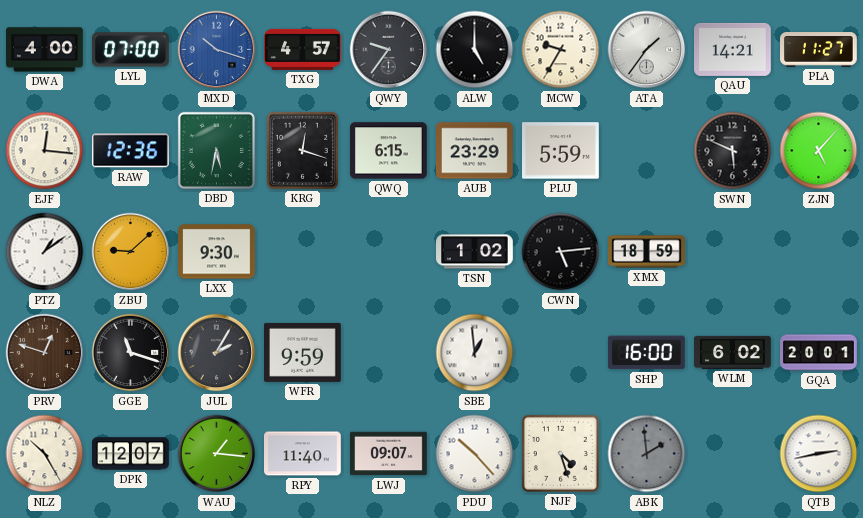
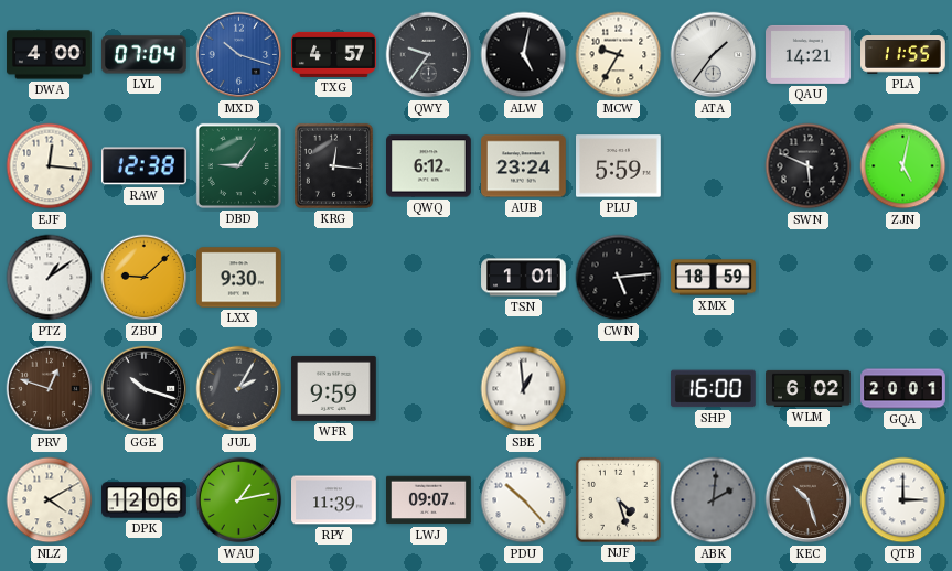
LYL: 07:00 -> 07:04
ALW: 5:00 -> 5:02
PLA: 11:27 -> 11:55
RAW: 12:36 -> 12:38
DBD: 5:32 -> 9:06
KRG: 12:18 -> 12:16
QWQ: 6:15 -> 6:12
AUB: 23:29 -> 23:24
ZJN: 5:07 -> 5:02
TSN: 1:02 -> 1:01
GGE: 11:18 -> 10:18
NLZ: 10:25 -> 4:10
DPK: 12:07 -> 12:06
WAU: 1:16 -> 1:13
RPY: 11:40 -> 11:39
ABK: 1:59 -> 2:01
KEC: none -> 10:27
QTB: 2:43 -> 3:00
